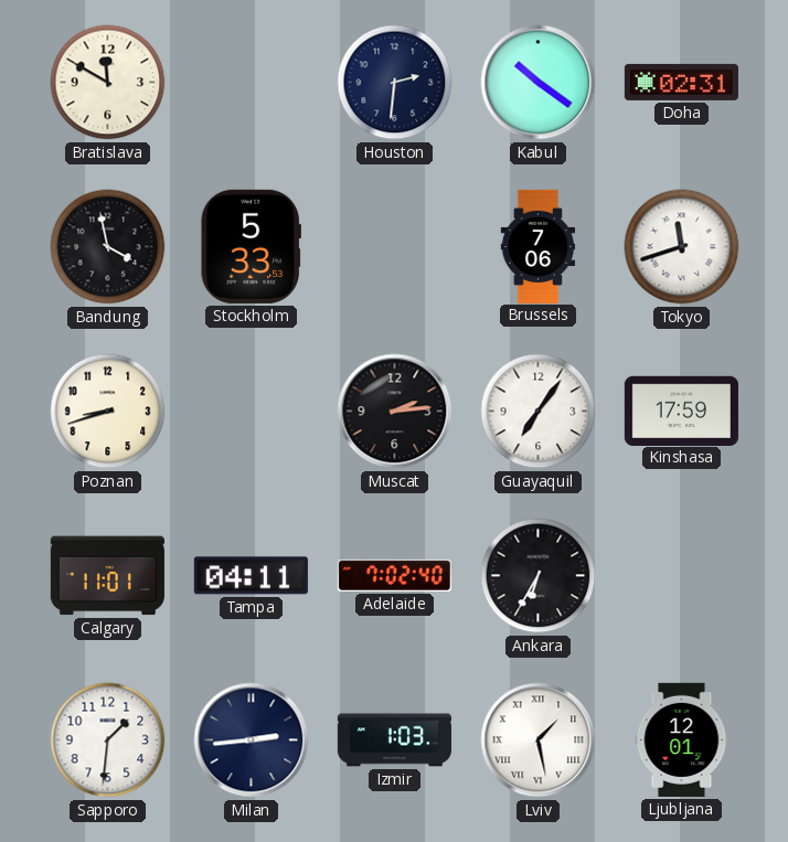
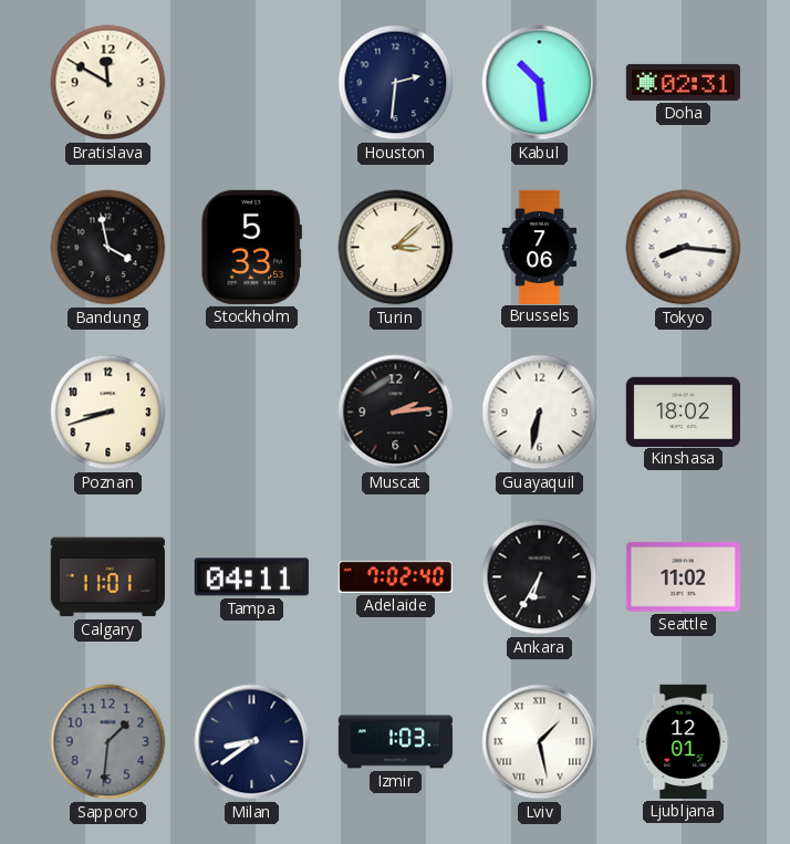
Kabul: 10:21 -> 10:29
Turin: none -> 3:08
Tokyo: 11:42 -> 8:16
Guayaquil: 7:06 -> 6:32
Kinshasa: 17:59 -> 18:02
Seattle: none -> 11:02
Sapporo dial: white -> grey
Milan: 2:44 -> 8:39
